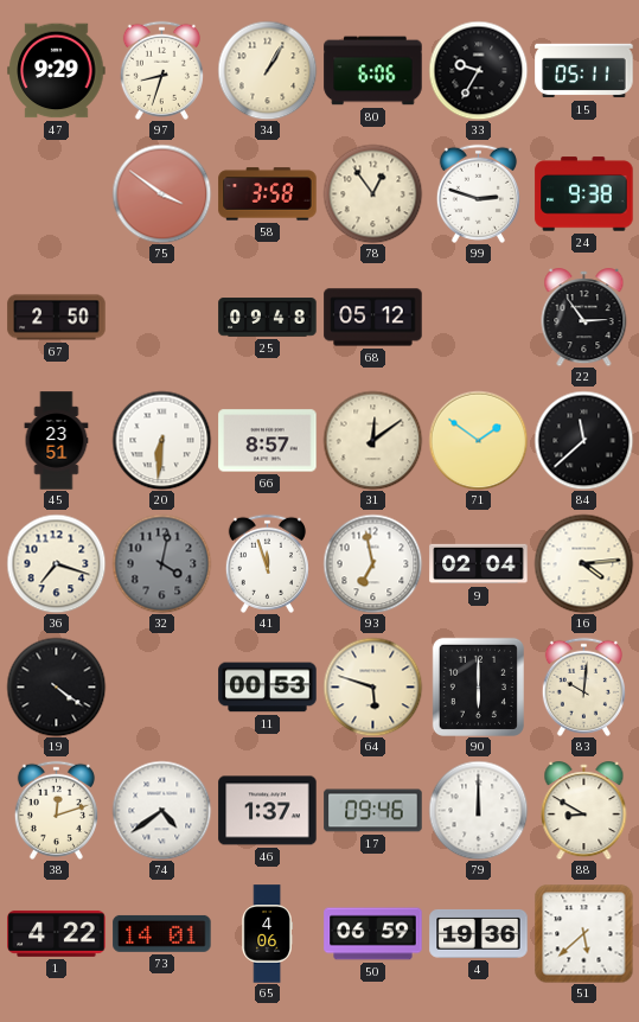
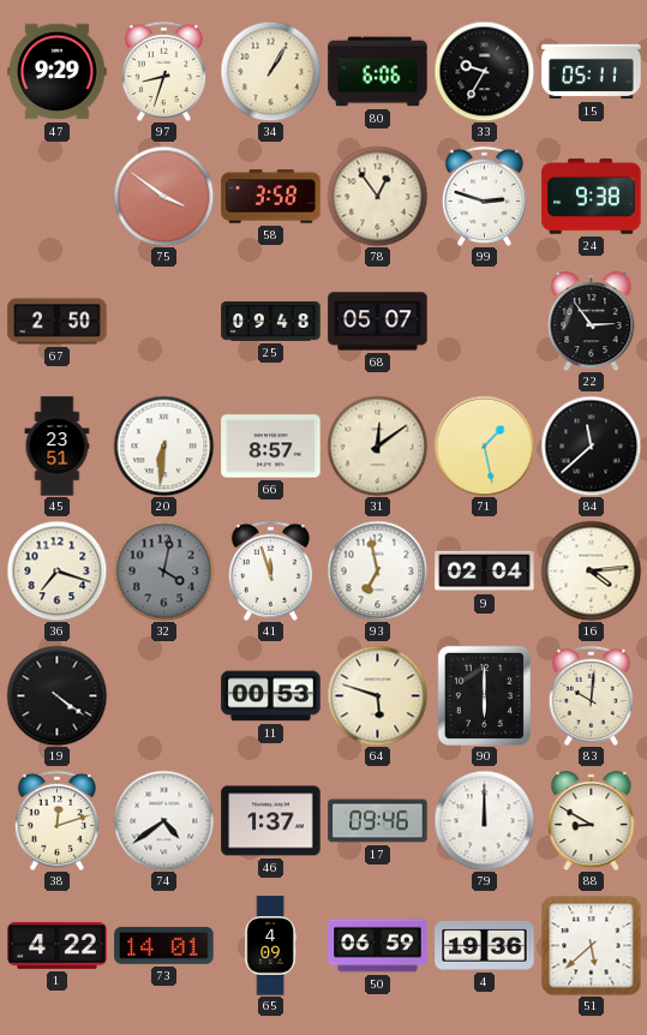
68: 05:12 -> 05:07
71: 1:51 -> 1:28
65: 4:06 -> 4:09
